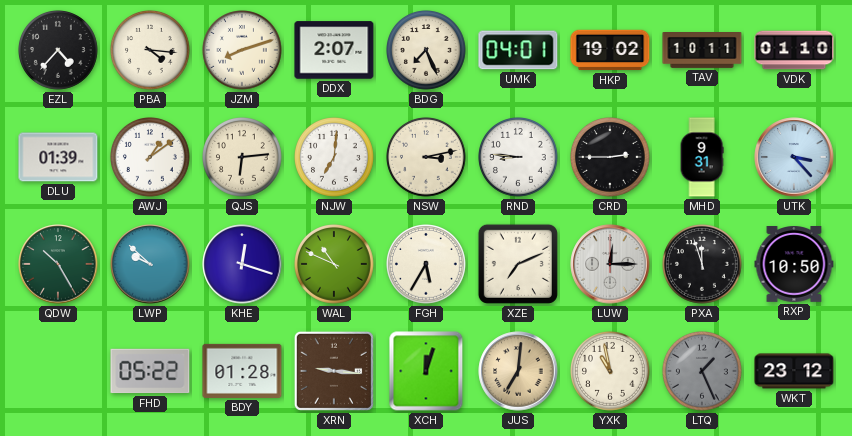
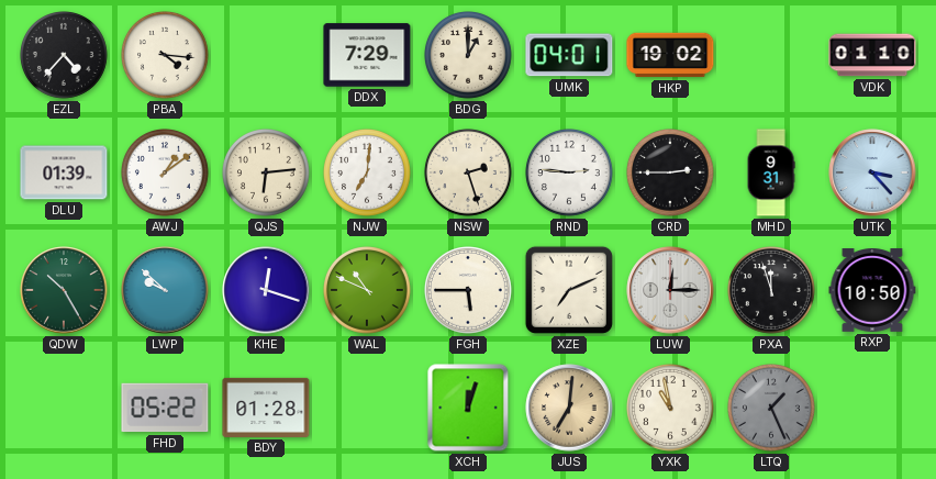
JZM: 8:12 -> none
DDX: 2:07 -> 7:29
BDG: 7:26 -> 1:00
TAV: 10:11 -> none
NSW: 3:13 -> 2:27
RND: 8:46 -> 2:46
FGH: 5:35 -> 5:45
XRN: 9:16 -> none
WKT: 23:12 -> none
